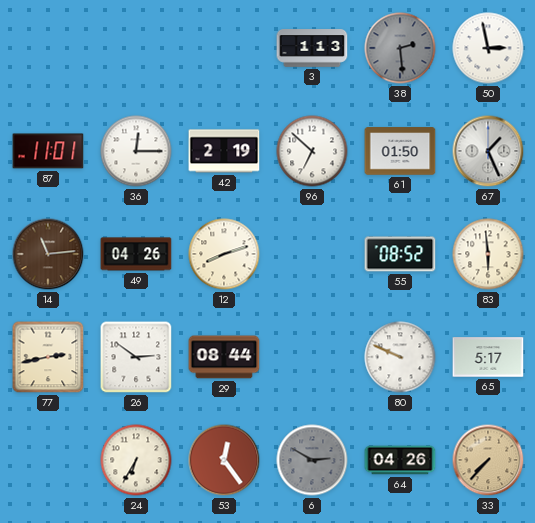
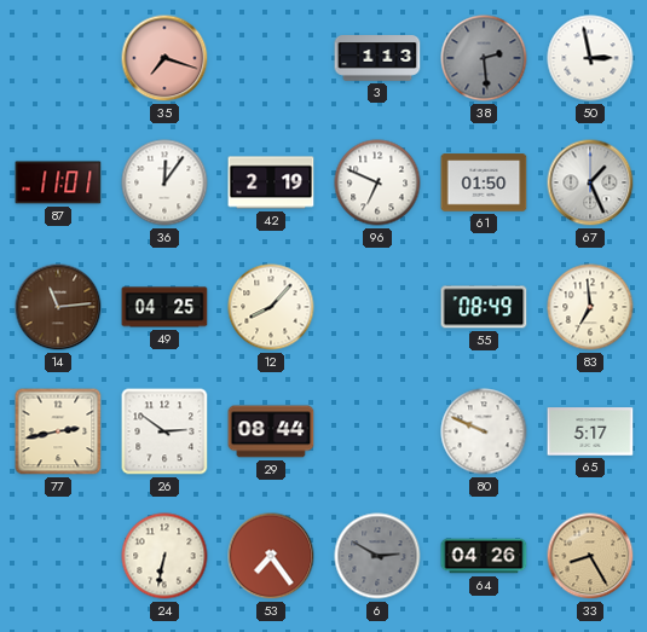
35: none -> 7:18
36: 12:15 -> 12:06
96: 6:52 -> 6:49
49: 04:26 -> 04:25
12: 8:12 -> 8:07
55: 08:52 -> 08:49
83: 5:59 -> 6:59
24: 6:35 -> 6:32
53: 12:24 -> 7:24
33: 7:37 -> 8:25
